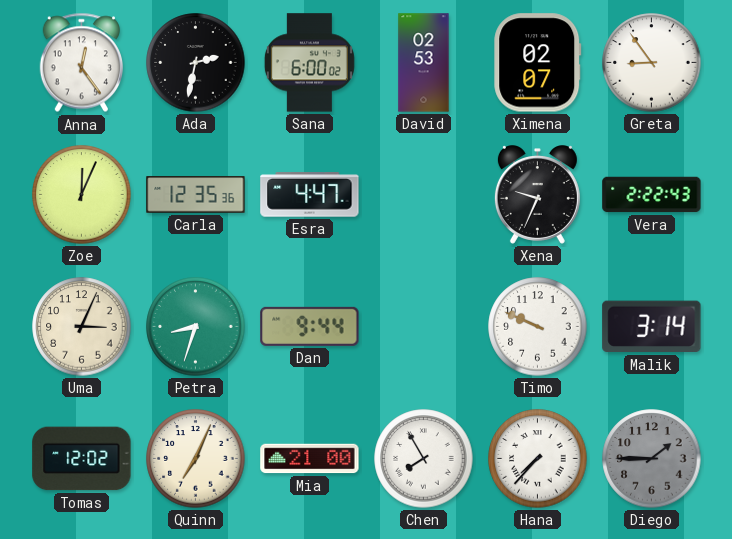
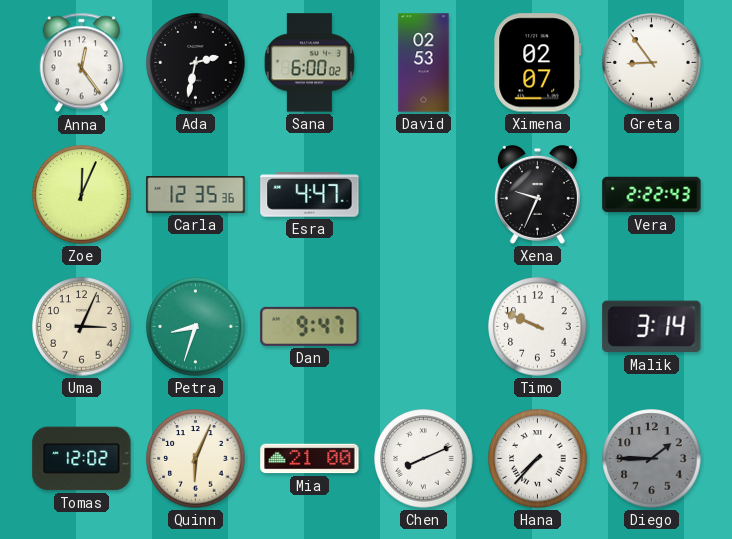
Dan: 9:44 -> 9:47
Quinn: 7:04 -> 6:04
Chen: 7:55 -> 8:11
